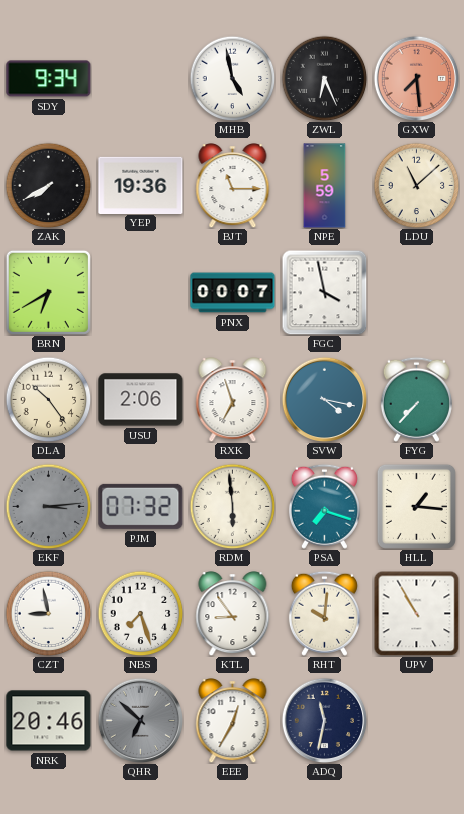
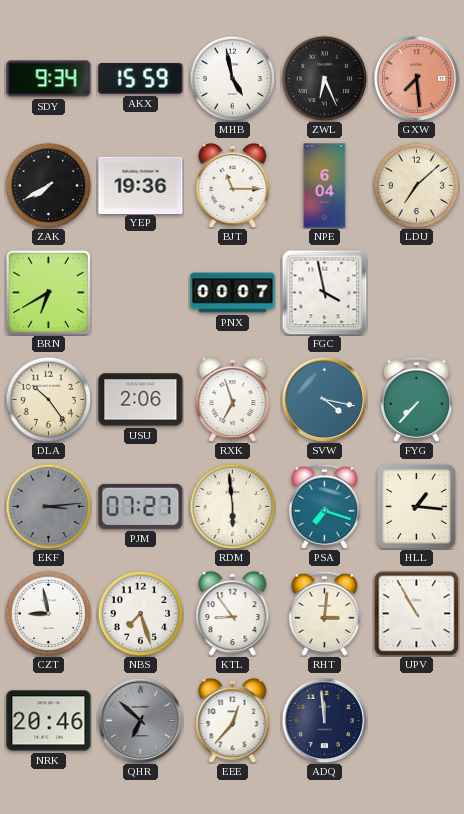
AKX: none -> 15:59
NPE: 5:59 -> 6:04
LDU: 11:08 -> 7:08
PJM: 07:32 -> 07:27
RHT: 10:01 -> 3:01
EEE: 12:35 -> 12:37
ADQ: 11:32 -> 11:59
